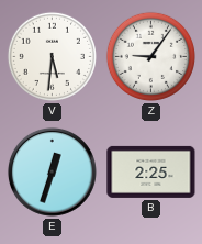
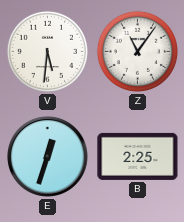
Z: 9:06 -> 11:06
